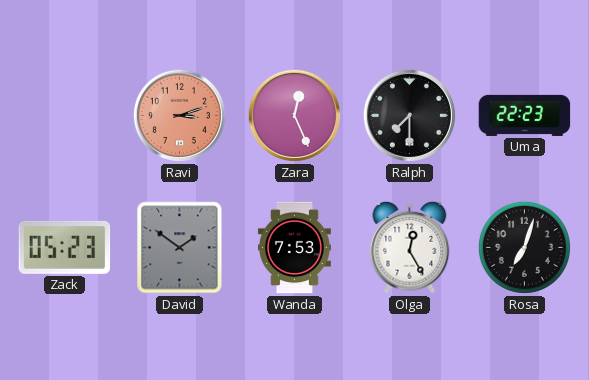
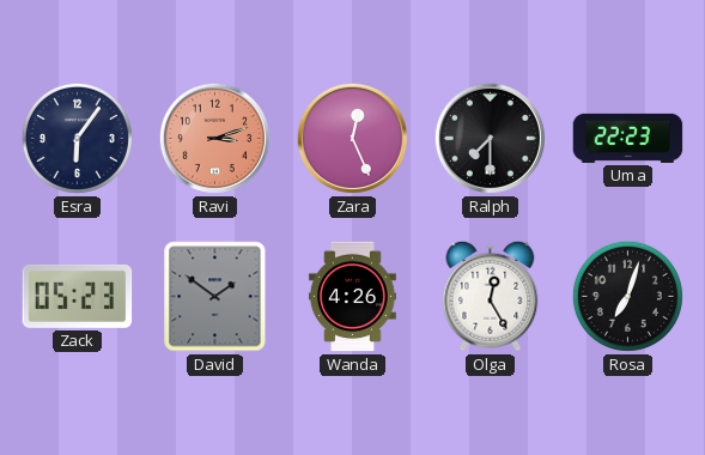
Esra: none -> 6:06
Wanda: 7:53 -> 4:26
